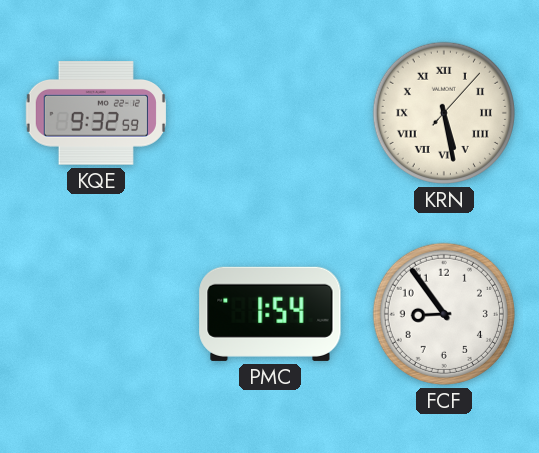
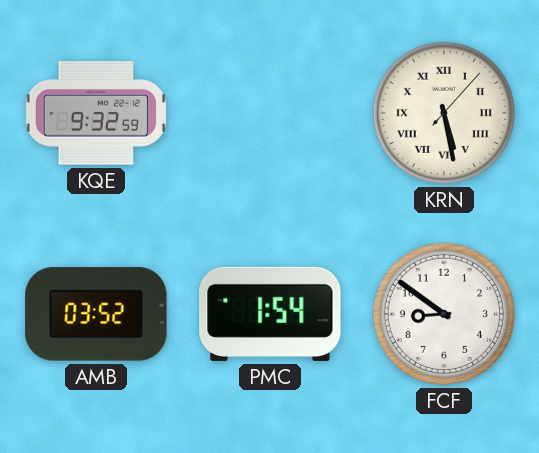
AMB: none -> 03:52
FCF: 8:54 -> 8:51
